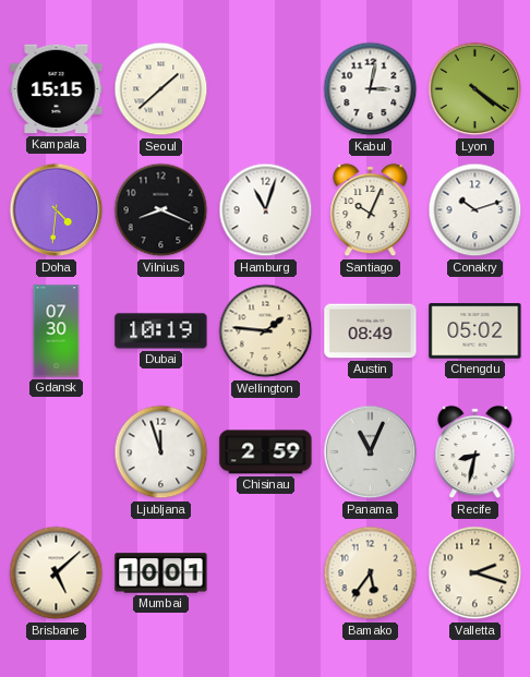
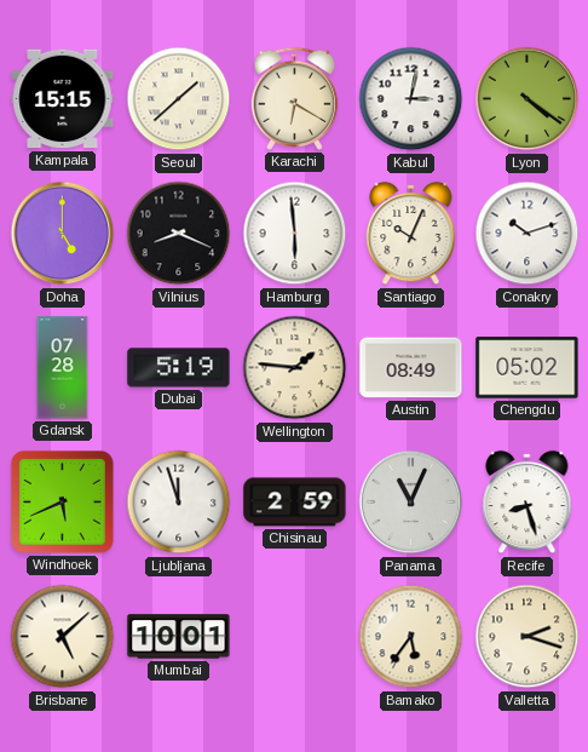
Karachi: none -> 6:20
Doha: 4:31 -> 5:00
Hamburg: 11:03 -> 5:59
Gdansk: 07:30 -> 07:28
Dubai: 10:19 -> 5:19
Windhoek: none -> 5:41
Recife: 8:32 -> 8:27
